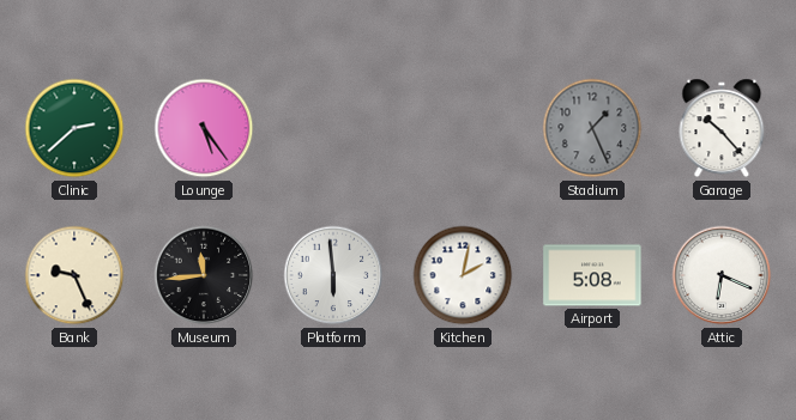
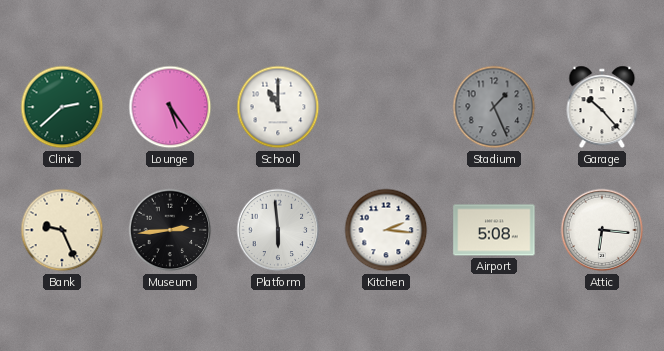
School: none -> 11:00
Museum: 11:44 -> 2:44
Kitchen: 2:02 -> 2:16
Attic: 6:19 -> 6:16
